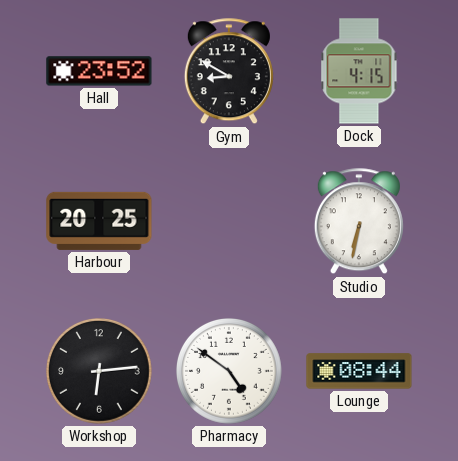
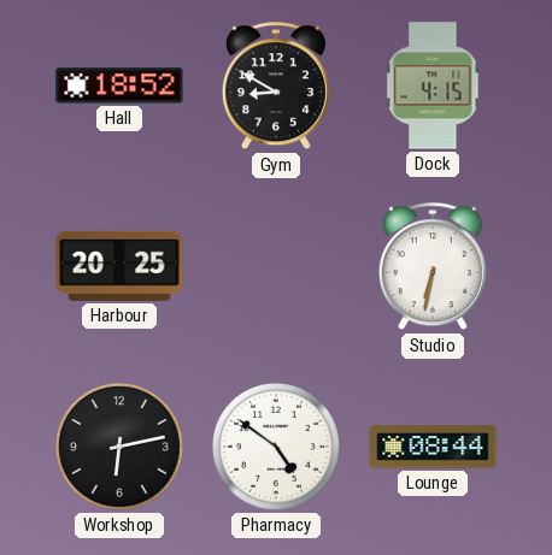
Hall: 23:52 -> 18:52
Workshop: 6:14 -> 6:13
